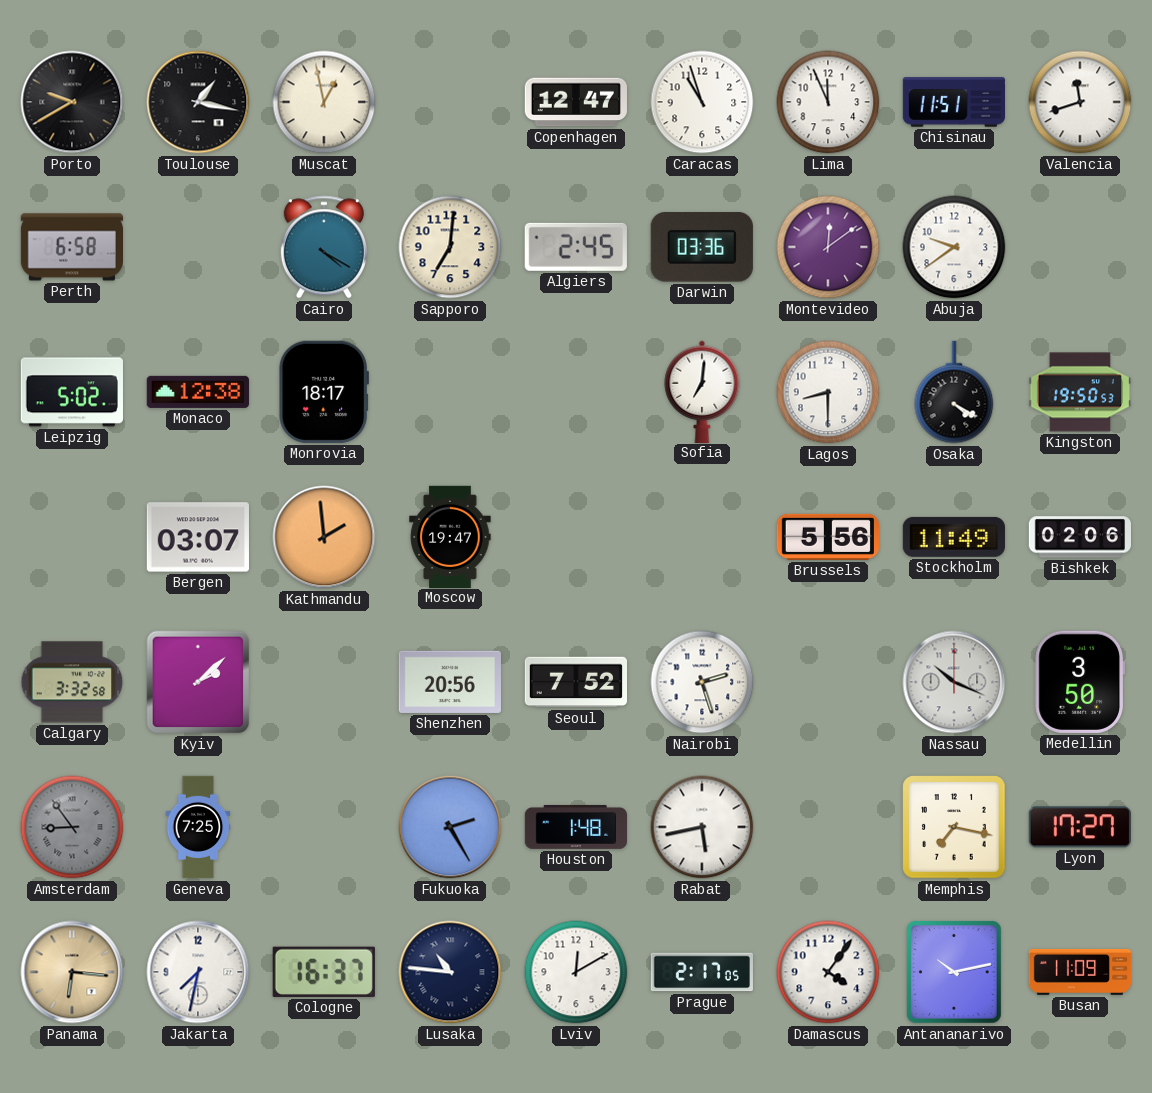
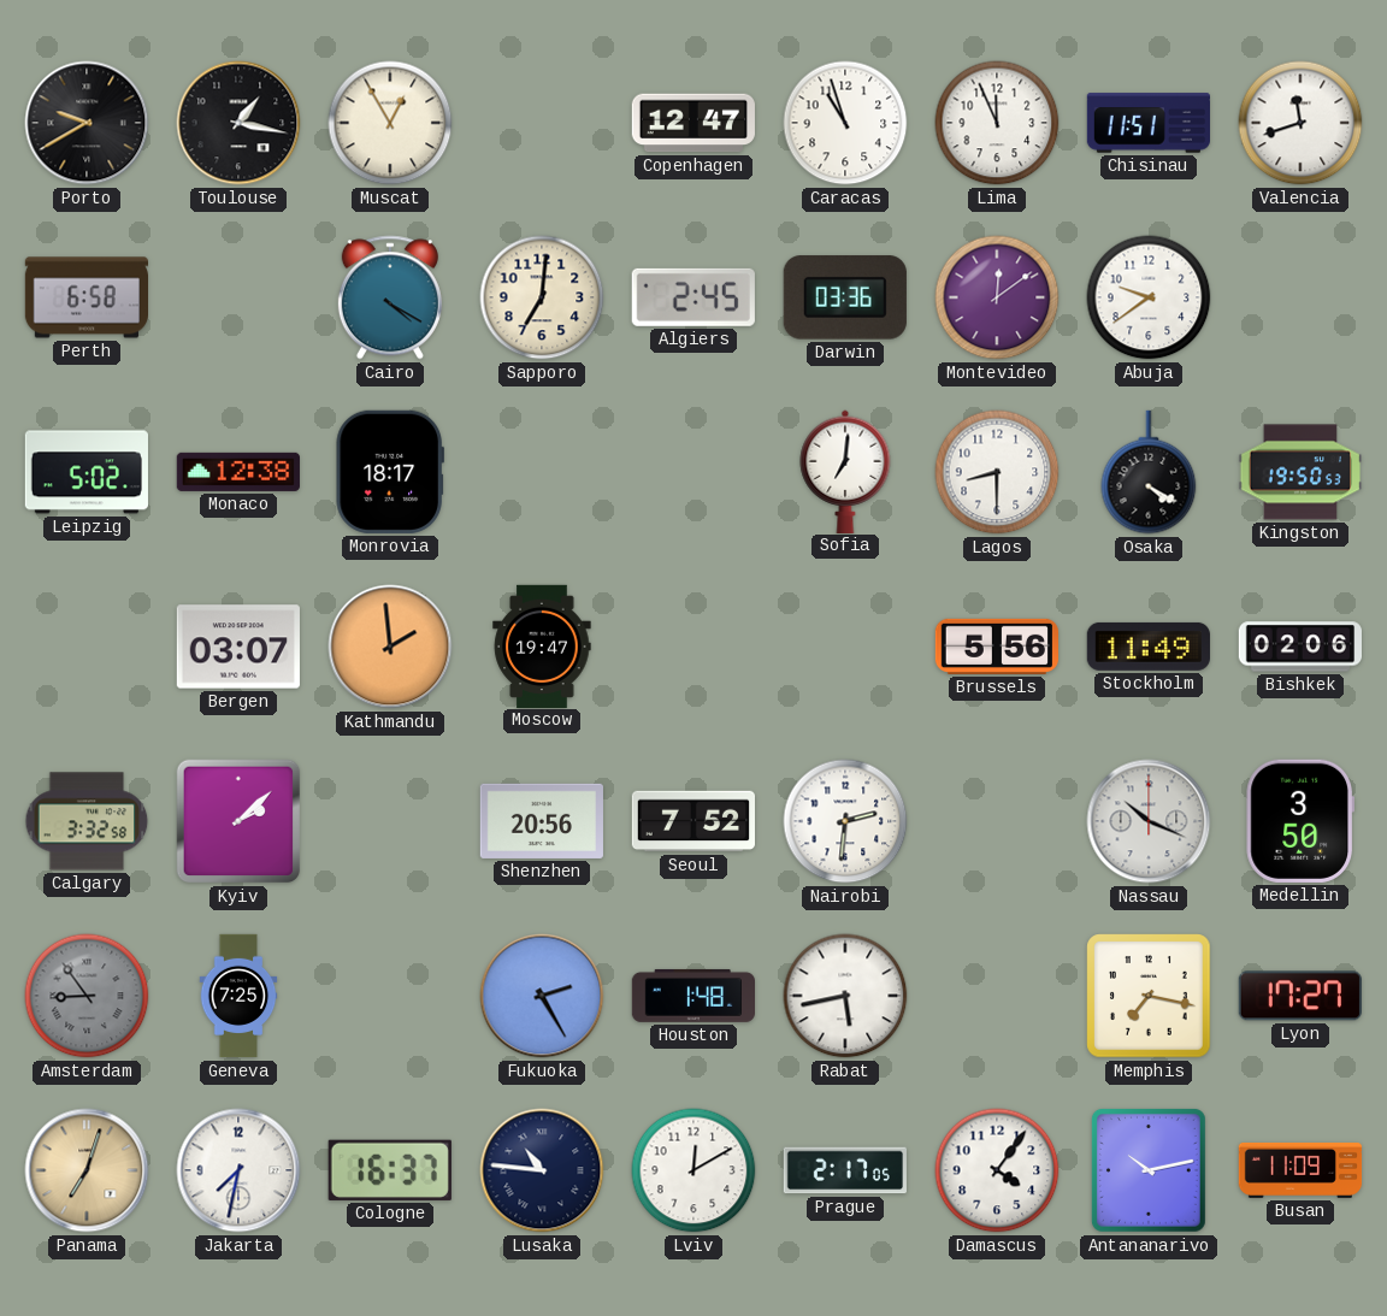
Muscat: 12:58 -> 12:55
Nairobi: 2:27 -> 2:31
Panama: 6:16 -> 7:03
